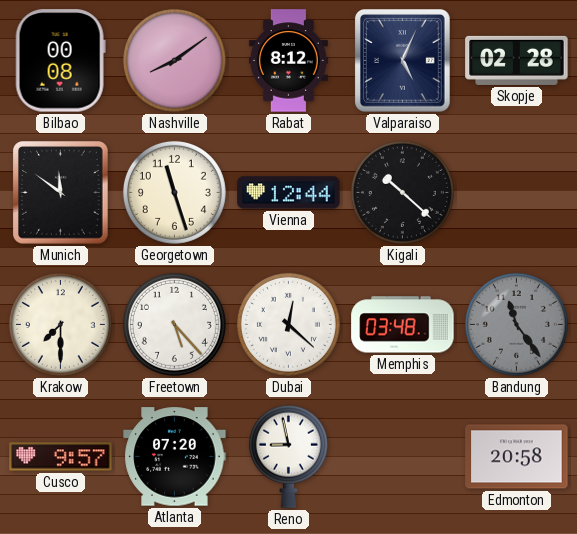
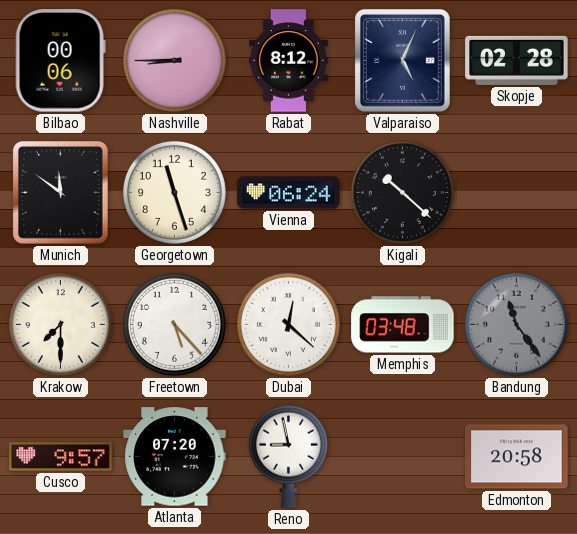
Bilbao: 00:08 -> 00:06
Nashville: 8:09 -> 8:45
Vienna: 12:44 -> 06:24
